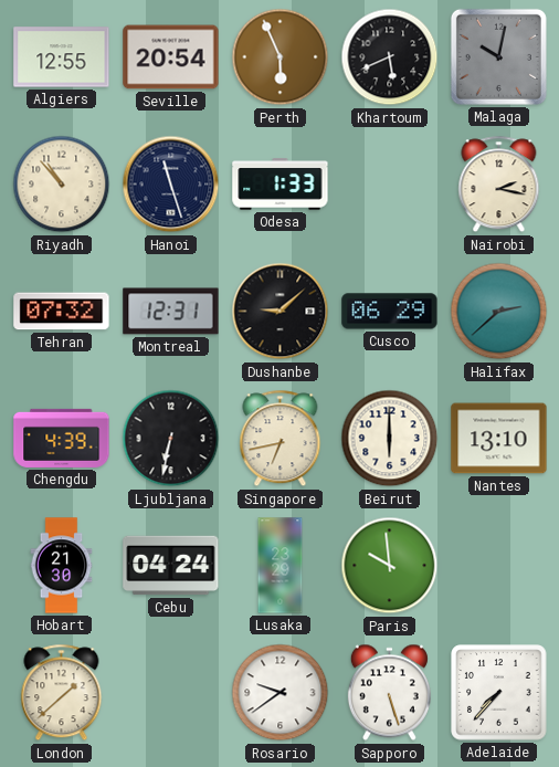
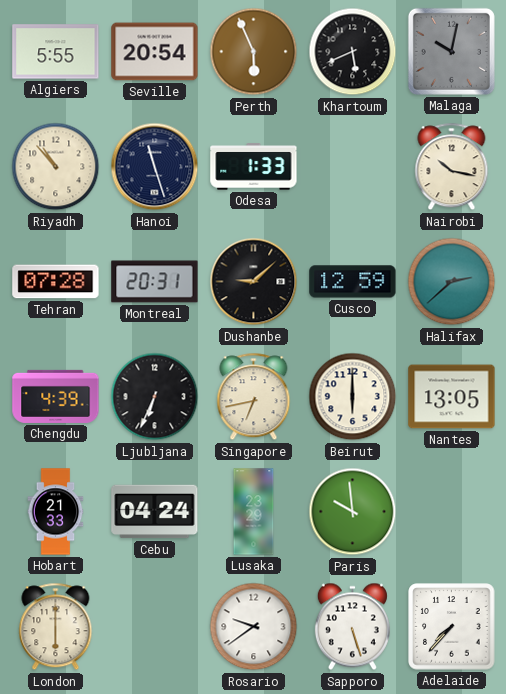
Algiers: 12:55 -> 5:55
Nairobi: 2:17 -> 10:17
Tehran: 07:32 -> 07:28
Montreal: 12:31 -> 20:31
Cusco: 06:29 -> 12:59
Ljubljana: 6:32 -> 6:34
Nantes: 13:10 -> 13:05
Hobart: 21:30 -> 21:33
London: 1:38 -> 6:00
